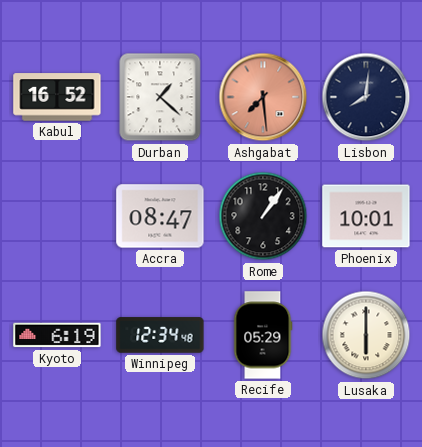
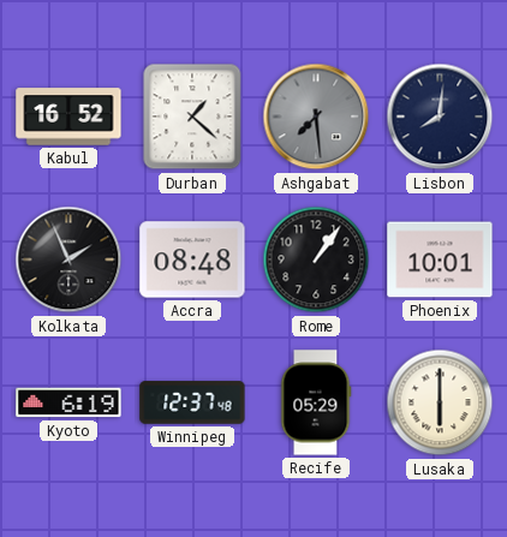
Ashgabat dial: salmon -> grey
Kolkata: none -> 1:56
Accra: 08:47 -> 08:48
Winnipeg: 12:34 -> 12:37
